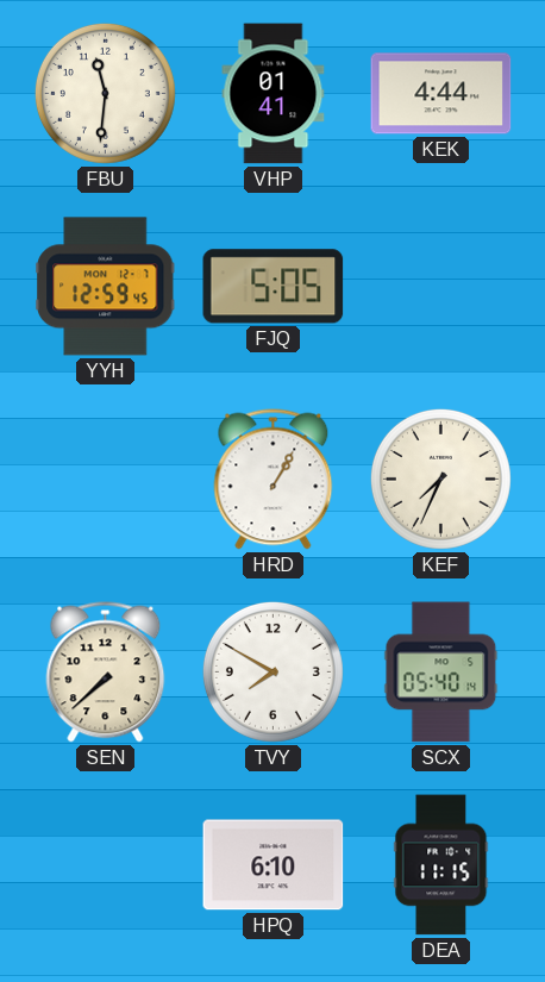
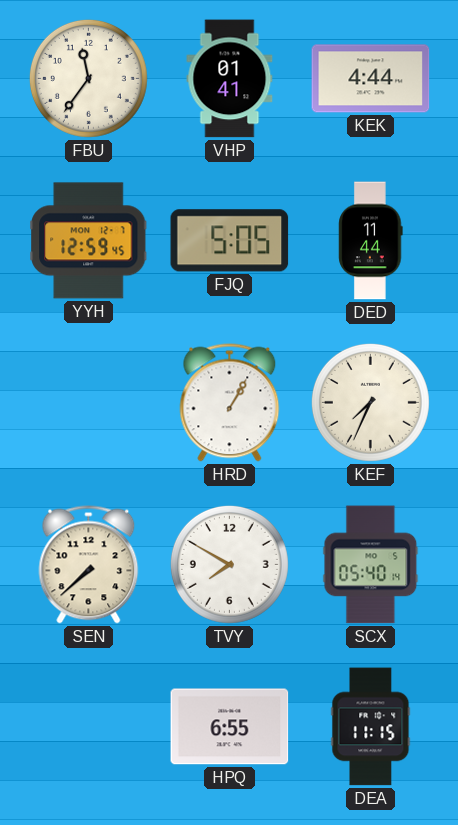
FBU: 11:31 -> 11:36
DED: none -> 11:44
HPQ: 6:10 -> 6:55
